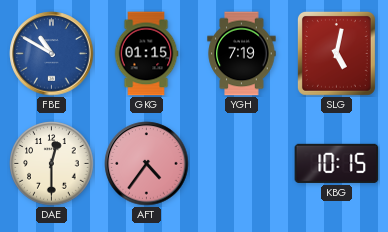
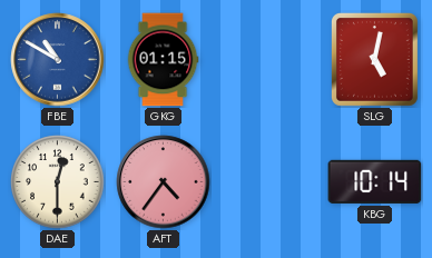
YGH: 7:19 -> none
KBG: 10:15 -> 10:14
